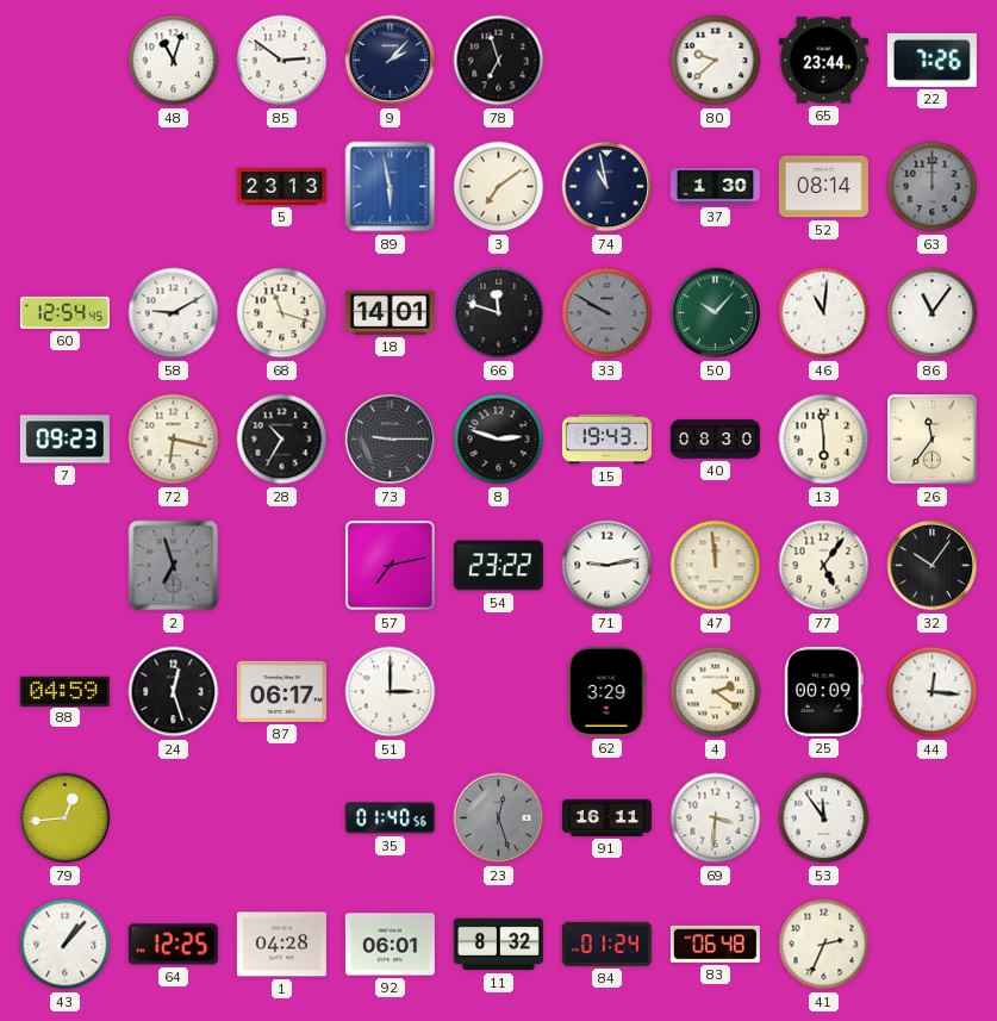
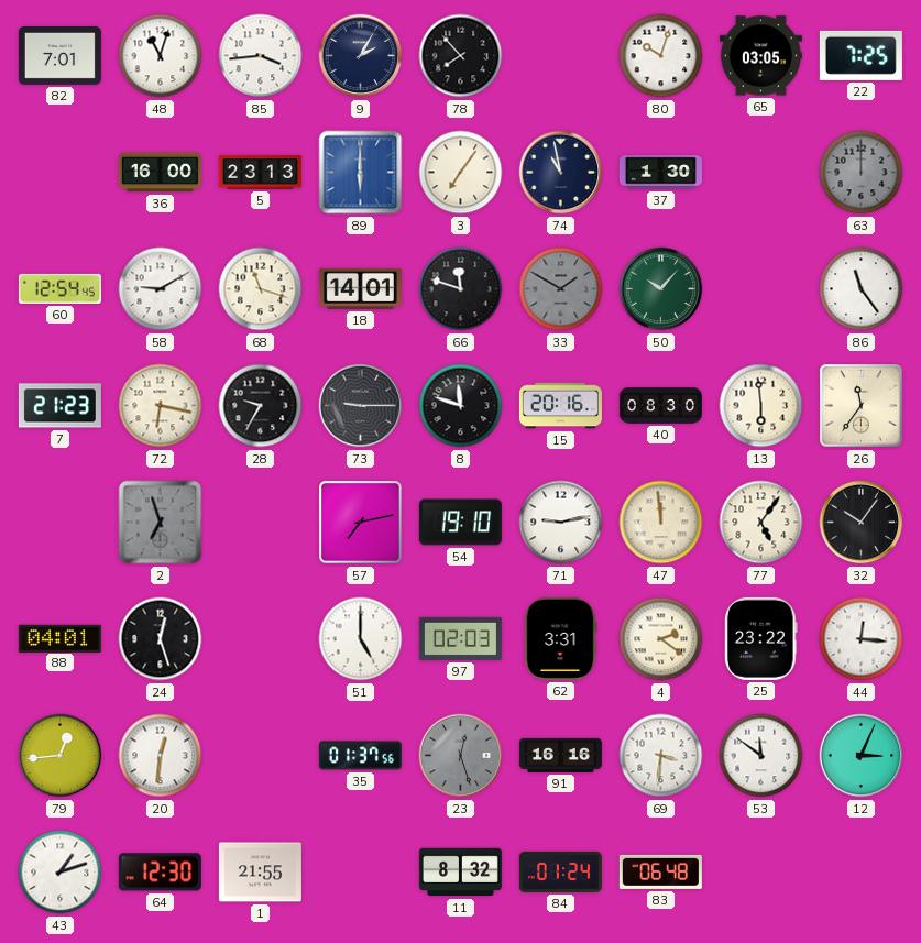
82: none -> 7:01
85: 2:51 -> 3:44
9: 2:07 -> 2:05
78: 6:57 -> 7:53
80: 9:38 -> 10:03
65: 23:44 -> 03:05
22: 7:26 -> 7:25
36: none -> 16:00
89: 5:58 -> 6:00
3: 7:09 -> 7:06
52: 08:14 -> none
33: 9:50 -> 1:50
46: 11:01 -> none
86: 11:06 -> 11:24
7: 09:23 -> 21:23
28: 10:35 -> 9:35
8: 2:48 -> 11:48
15: 19:43 -> 20:16
54: 23:22 -> 19:10
88: 04:59 -> 04:01
87: 06:17 -> none
51: 3:00 -> 5:00
97: none -> 02:03
62: 3:29 -> 3:31
25: 00:09 -> 23:22
20: none -> 12:31
35: 01:40 -> 01:37
91: 16:11 -> 16:16
53: 11:54 -> 11:51
12: none -> 3:04
43: 1:07 -> 1:12
64: 12:25 -> 12:30
1: 04:28 -> 21:55
92: 06:01 -> none
41: 2:34 -> none
